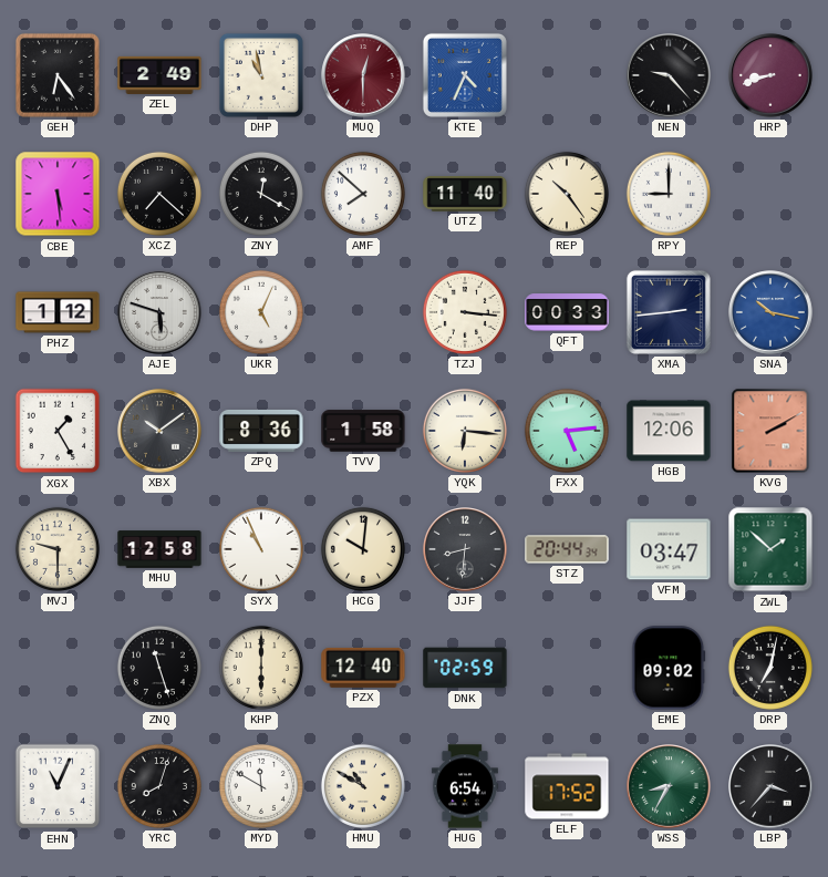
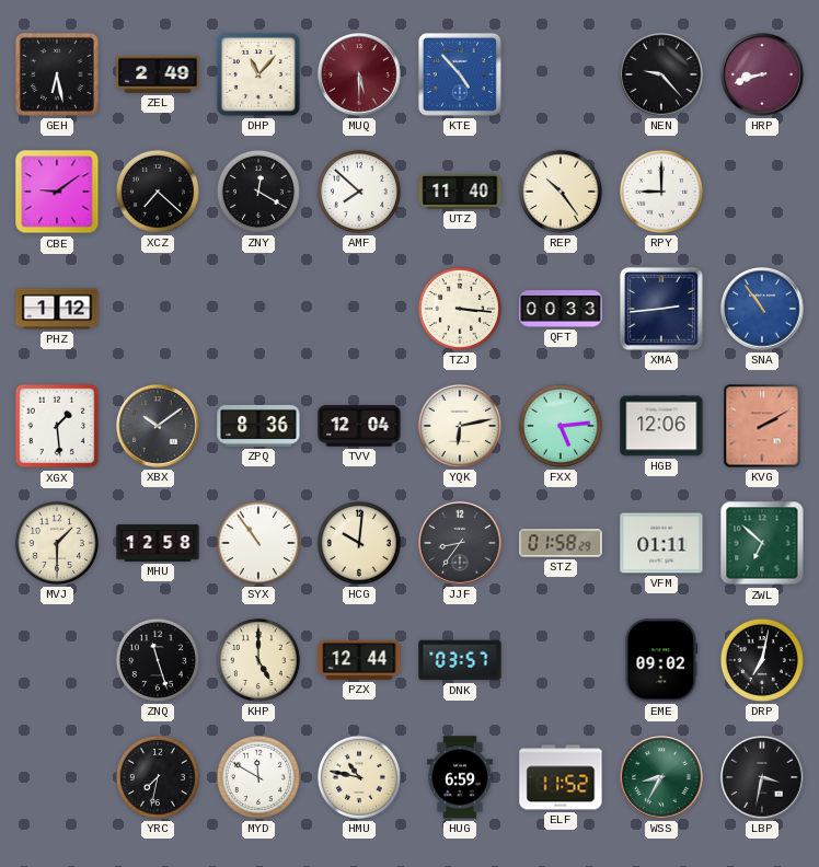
GEH: 6:24 -> 6:28
DHP: 10:58 -> 11:07
MUQ: 12:30 -> 5:30
KTE: 4:34 -> 4:53
CBE: 5:29 -> 9:09
AJE: 5:48 -> none
UKR: 5:04 -> none
SNA: 10:17 -> 10:54
XGX: 1:25 -> 1:29
TVV: 1:58 -> 12:04
YQK: 6:16 -> 6:13
MVJ: 9:30 -> 1:30
SYX: 10:56 -> 10:54
JJF: 8:31 -> 8:36
STZ: 20:44 -> 01:58
VFM: 03:47 -> 01:11
ZWL: 1:52 -> 6:52
KHP: 6:00 -> 5:00
PZX: 12:40 -> 12:44
DNK: 02:59 -> 03:57
EHN: 11:04 -> none
YRC: 8:03 -> 7:32
HMU: 10:50 -> 10:47
HUG: 6:54 -> 6:59
ELF: 17:52 -> 11:52
LBP: 3:37 -> 3:32
